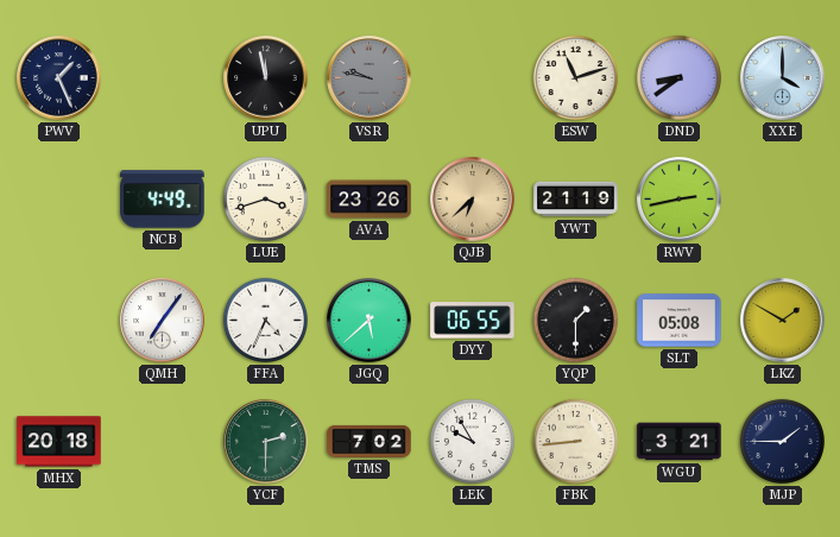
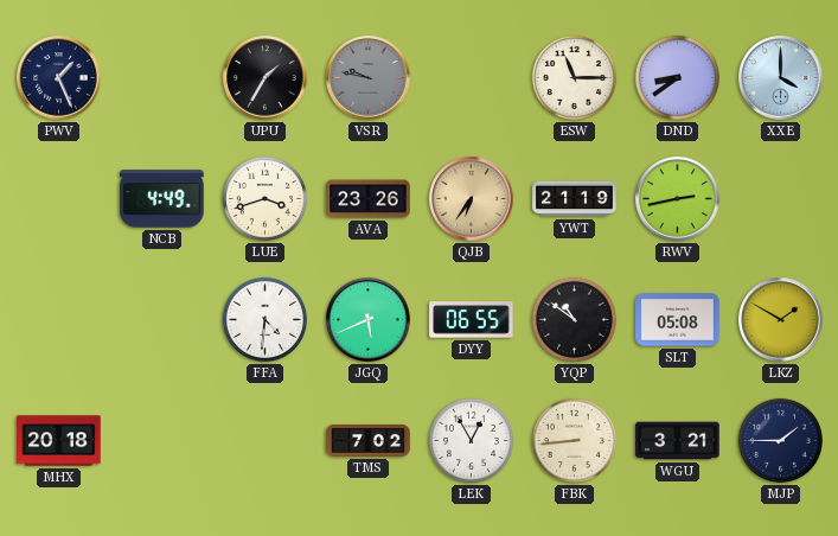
UPU: 11:58 -> 1:35
ESW: 11:12 -> 11:15
QJB: 6:38 -> 6:36
QMH: 7:06 -> none
FFA: 4:34 -> 4:31
JGQ: 5:38 -> 5:41
YQP: 1:30 -> 10:51
YCF: 2:30 -> none
LEK: 9:55 -> 12:55
